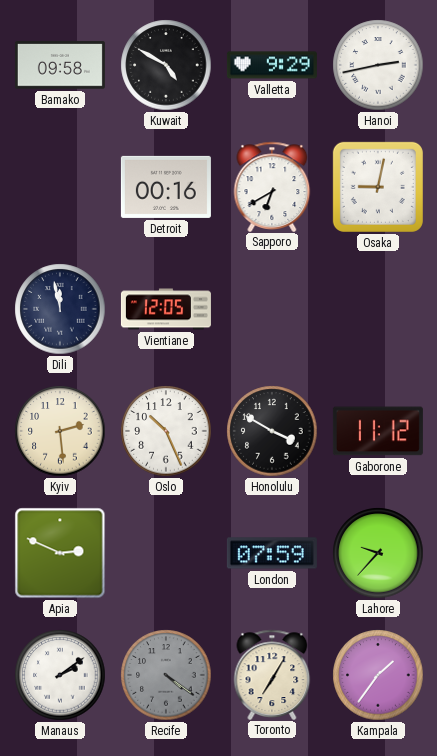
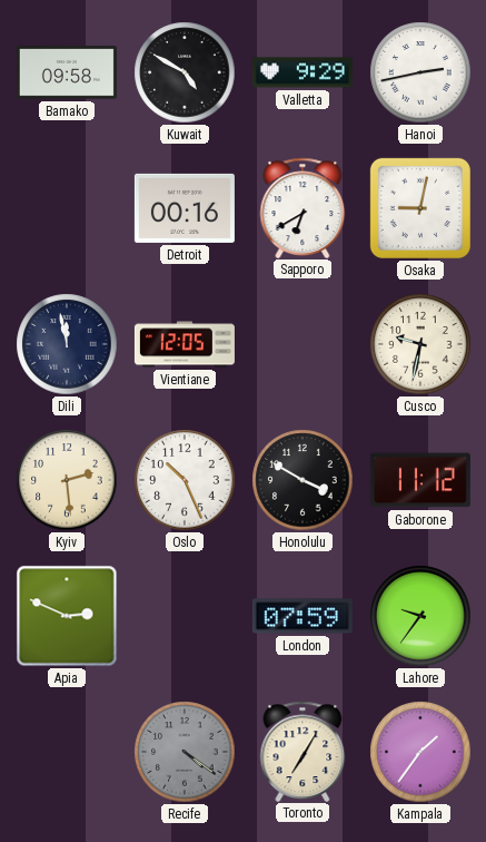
Cusco: none -> 9:32
Lahore: 9:37 -> 9:36
Manaus: 2:09 -> none
